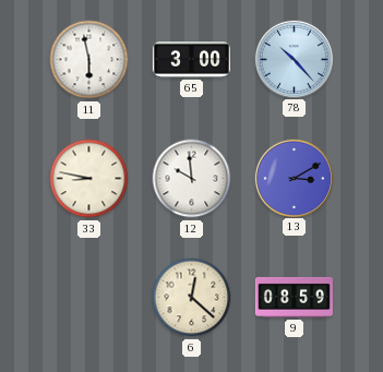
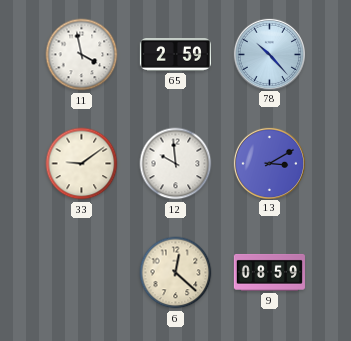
11: 5:58 -> 3:58
65: 3:00 -> 2:59
33: 8:47 -> 9:09
